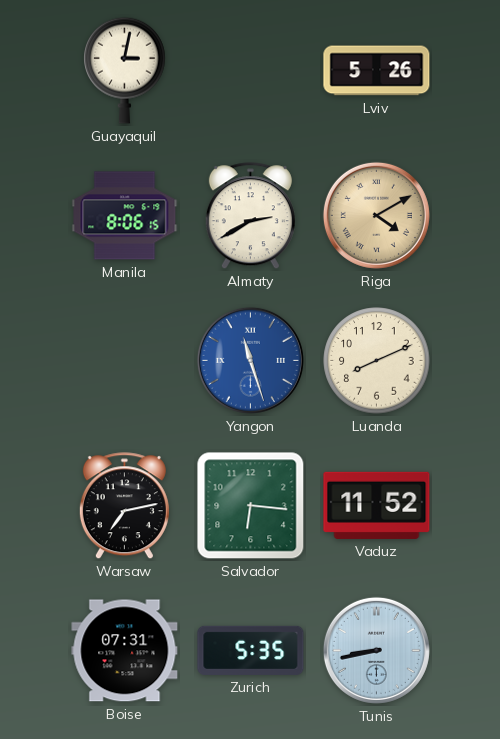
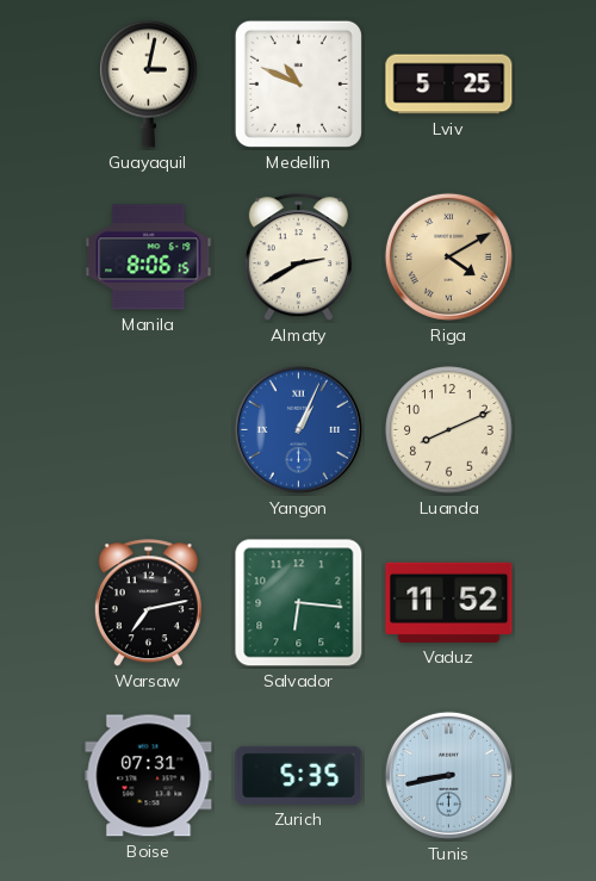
Medellin: none -> 10:49
Lviv: 5:26 -> 5:25
Yangon: 11:27 -> 1:04
